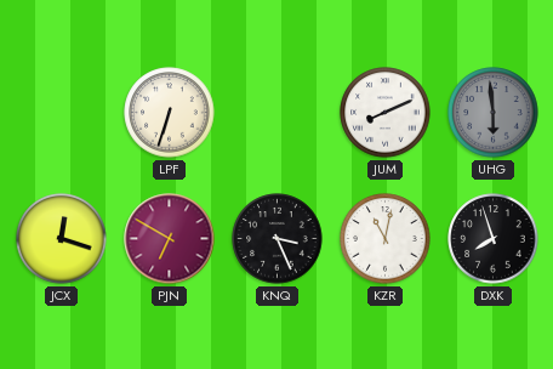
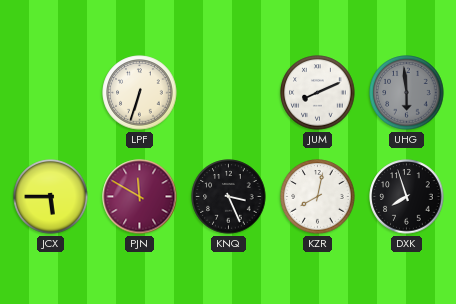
JCX: 12:18 -> 5:45
PJN: 6:50 -> 11:50
KZR: 11:02 -> 8:02
